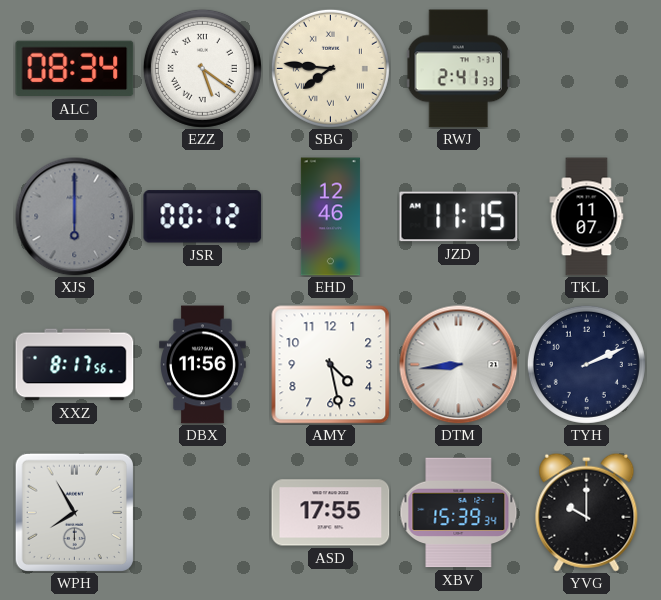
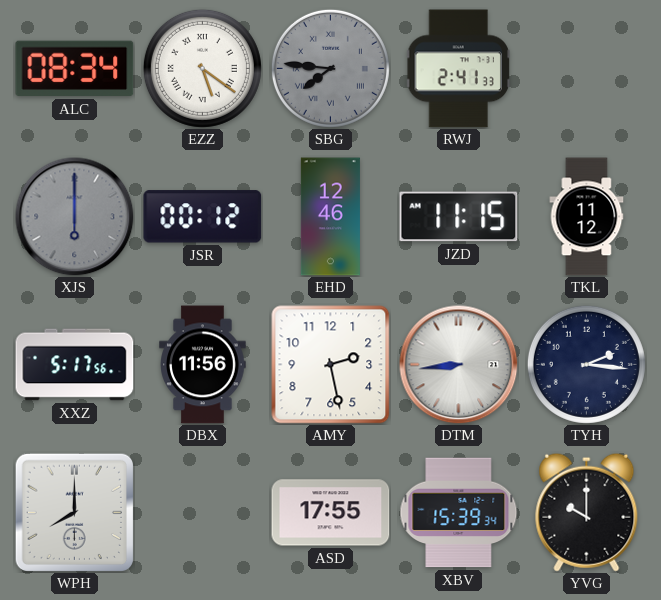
SBG dial: cream -> grey
TKL: 11:07 -> 11:12
XXZ: 8:17 -> 5:17
AMY: 4:28 -> 2:28
TYH: 2:11 -> 2:16
WPH: 7:55 -> 8:00
